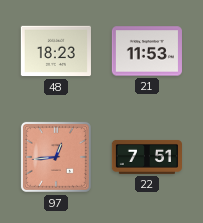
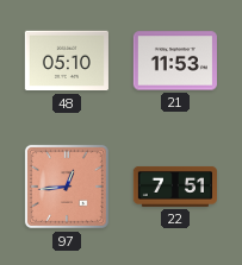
48: 18:23 -> 05:10
